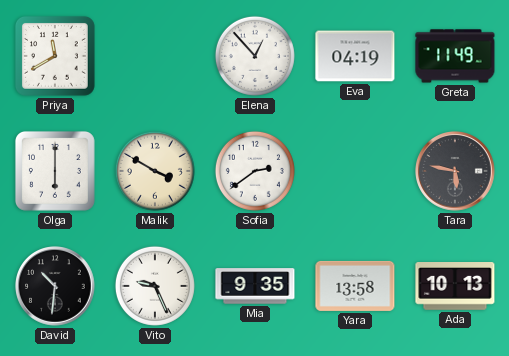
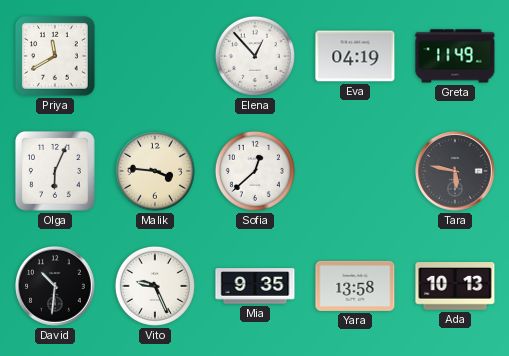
Olga: 6:00 -> 6:04
Malik: 3:50 -> 3:46
Sofia: 2:39 -> 12:38
